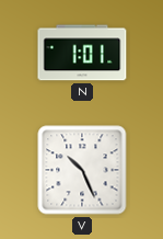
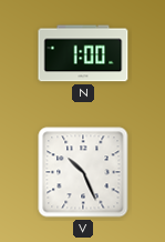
N: 1:01 -> 1:00
